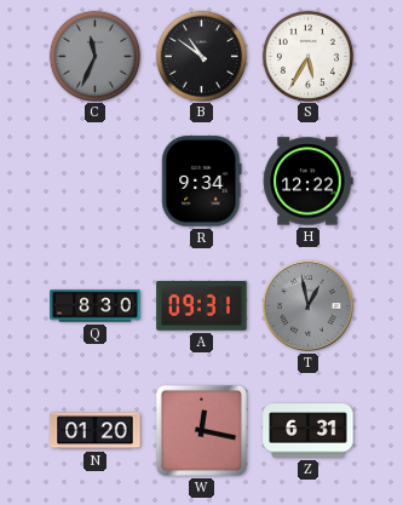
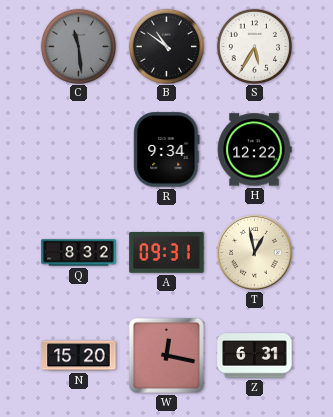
C: 11:34 -> 11:29
Q: 8:30 -> 8:32
T dial: grey -> cream
N: 01:20 -> 15:20
